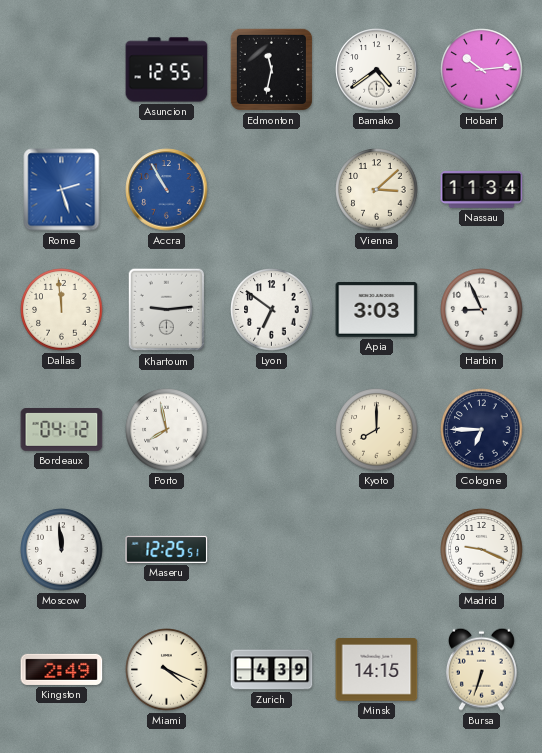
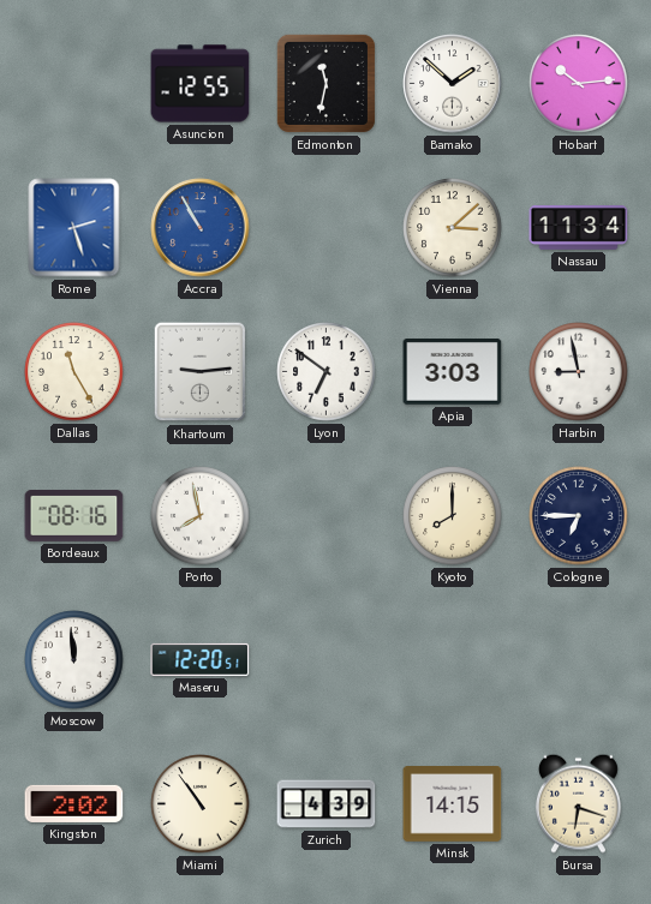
Bamako: 4:39 -> 1:52
Dallas: 11:59 -> 11:25
Harbin: 8:56 -> 8:58
Bordeaux: 04:12 -> 08:16
Maseru: 12:25 -> 12:20
Madrid: 9:19 -> none
Kingston: 2:49 -> 2:02
Miami: 4:19 -> 10:54
Bursa: 6:33 -> 6:18
